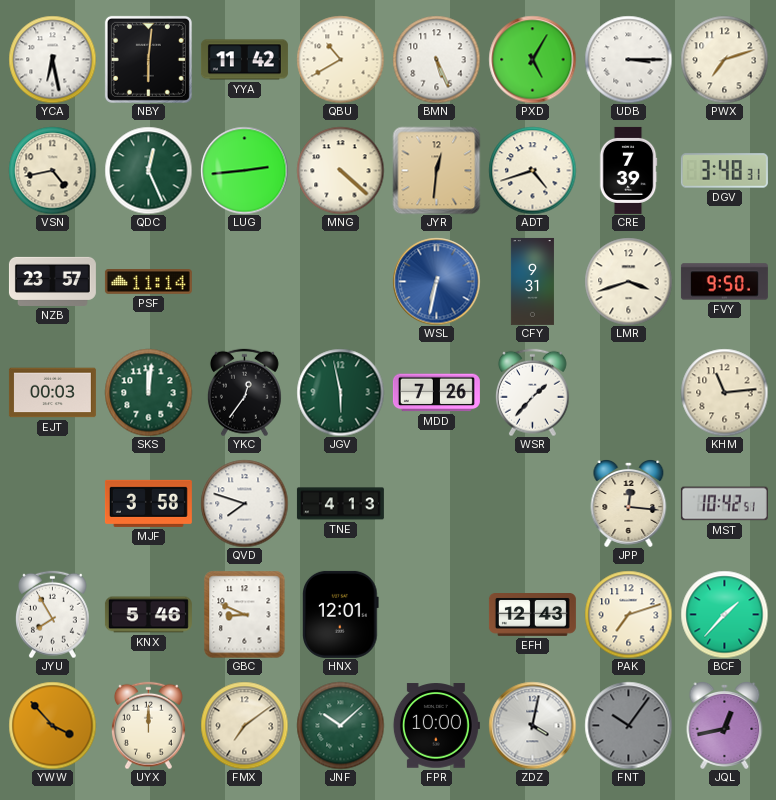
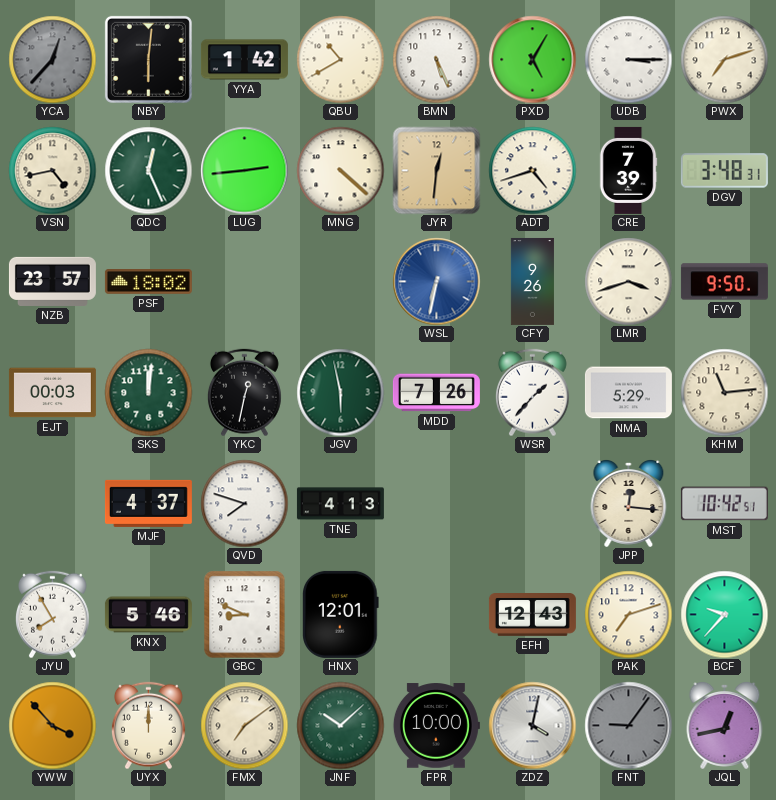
YCA: 6:28 -> 12:37
YCA dial: white -> grey
YYA: 11:42 -> 1:42
PSF: 11:14 -> 18:02
CFY: 9:31 -> 9:26
YKC: 12:36 -> 12:32
NMA: none -> 5:29
MJF: 3:58 -> 4:37
BCF: 1:37 -> 9:37
FNT: 10:06 -> 9:06
